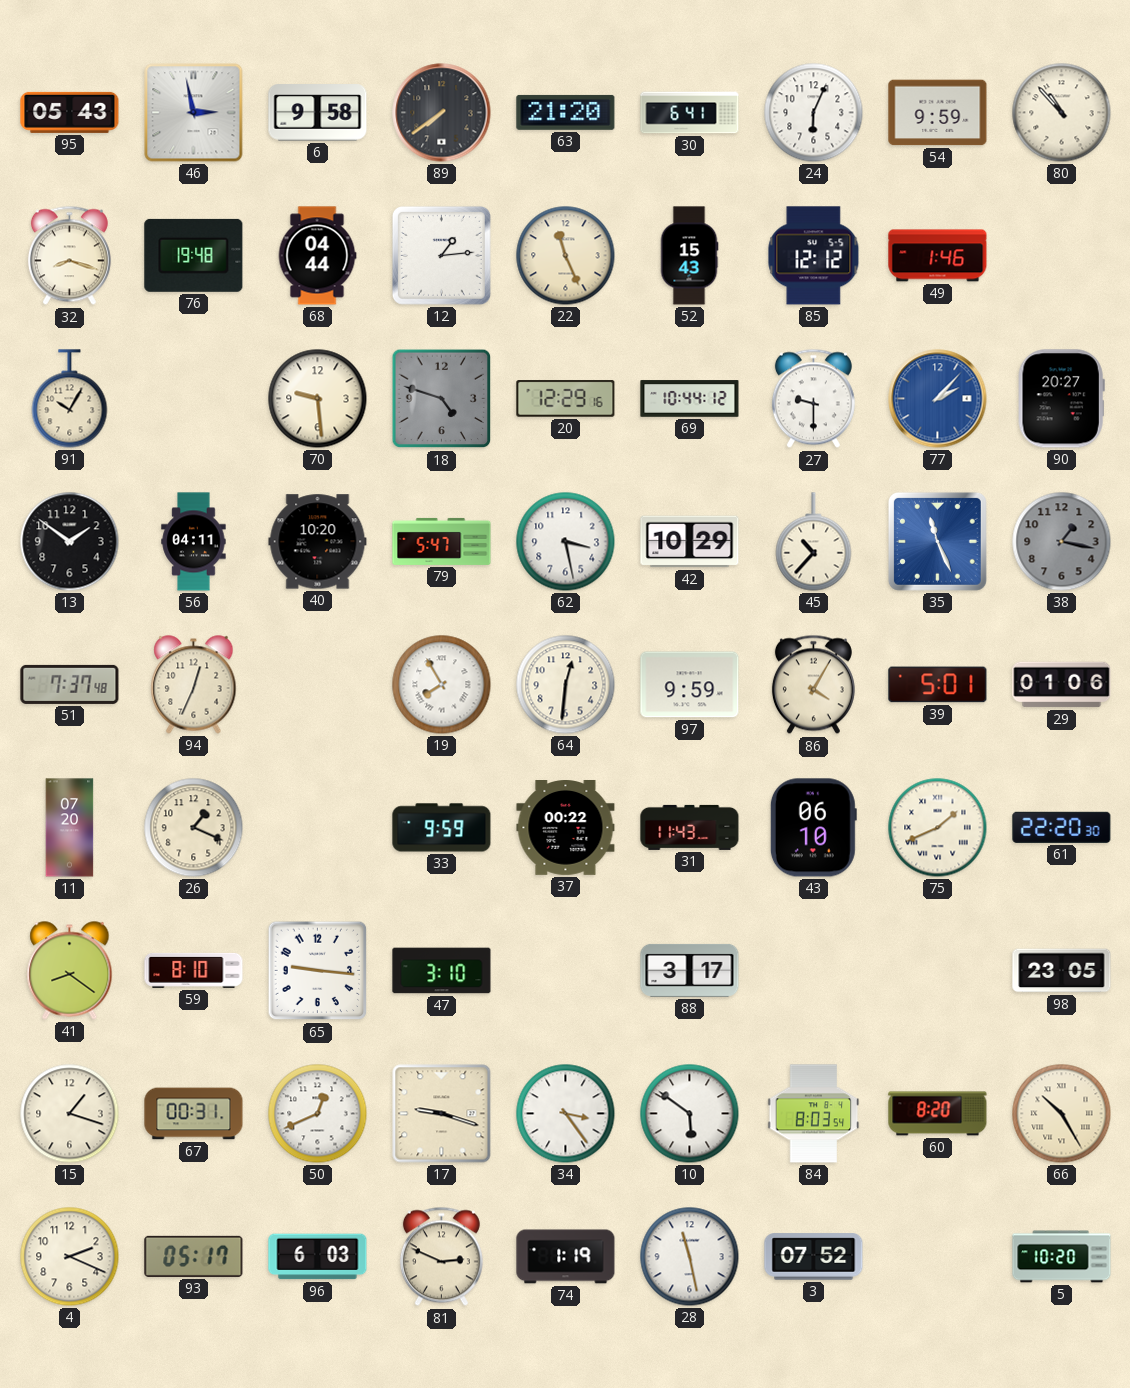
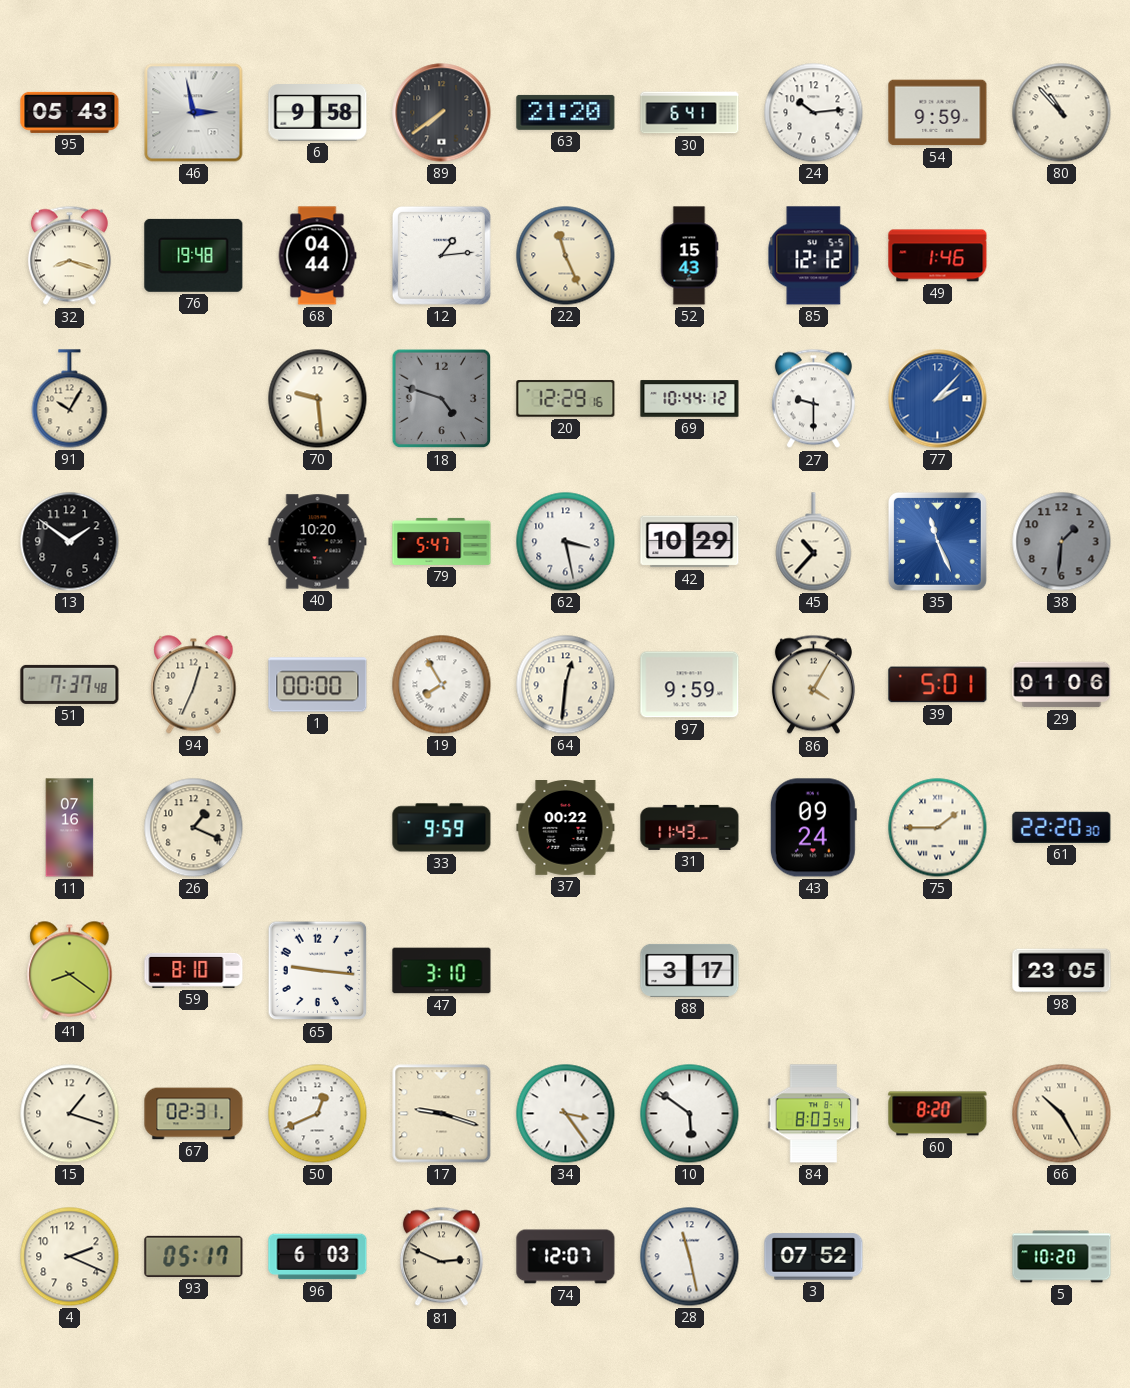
24: 6:04 -> 10:14
90: 20:27 -> none
56: 04:11 -> none
38: 1:17 -> 1:31
1: none -> 00:00
11: 07:20 -> 07:16
43: 06:10 -> 09:24
75: 1:41 -> 1:45
67: 00:31 -> 02:31
74: 1:19 -> 12:07
